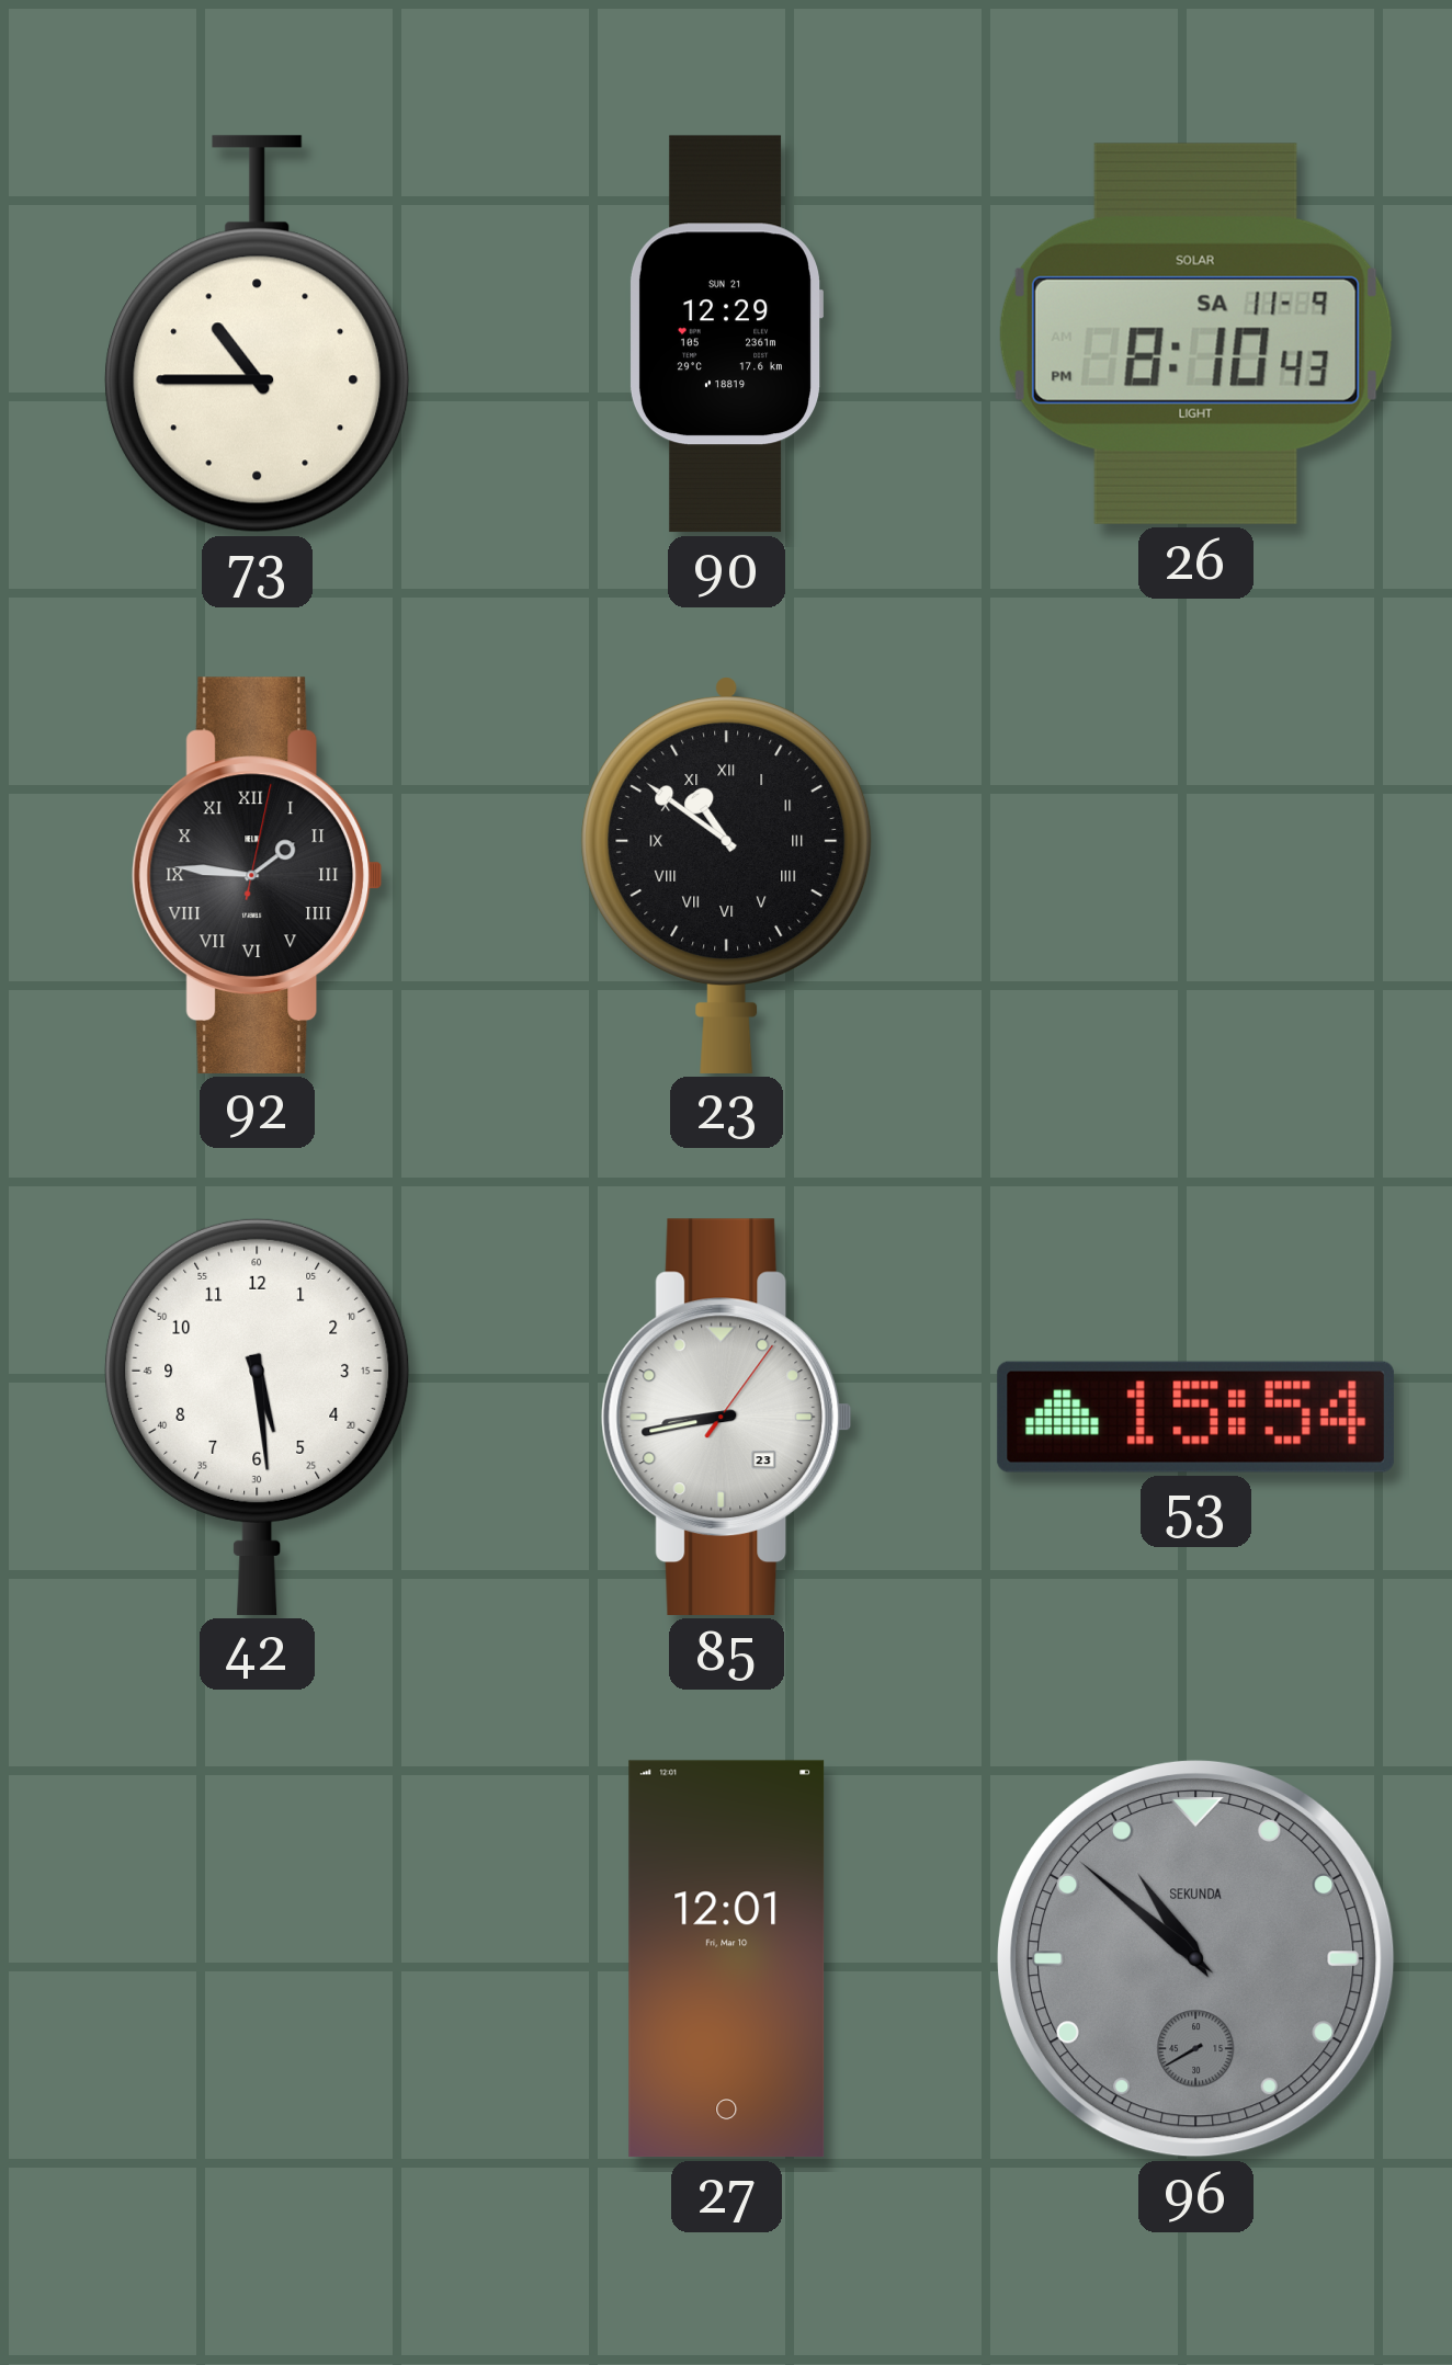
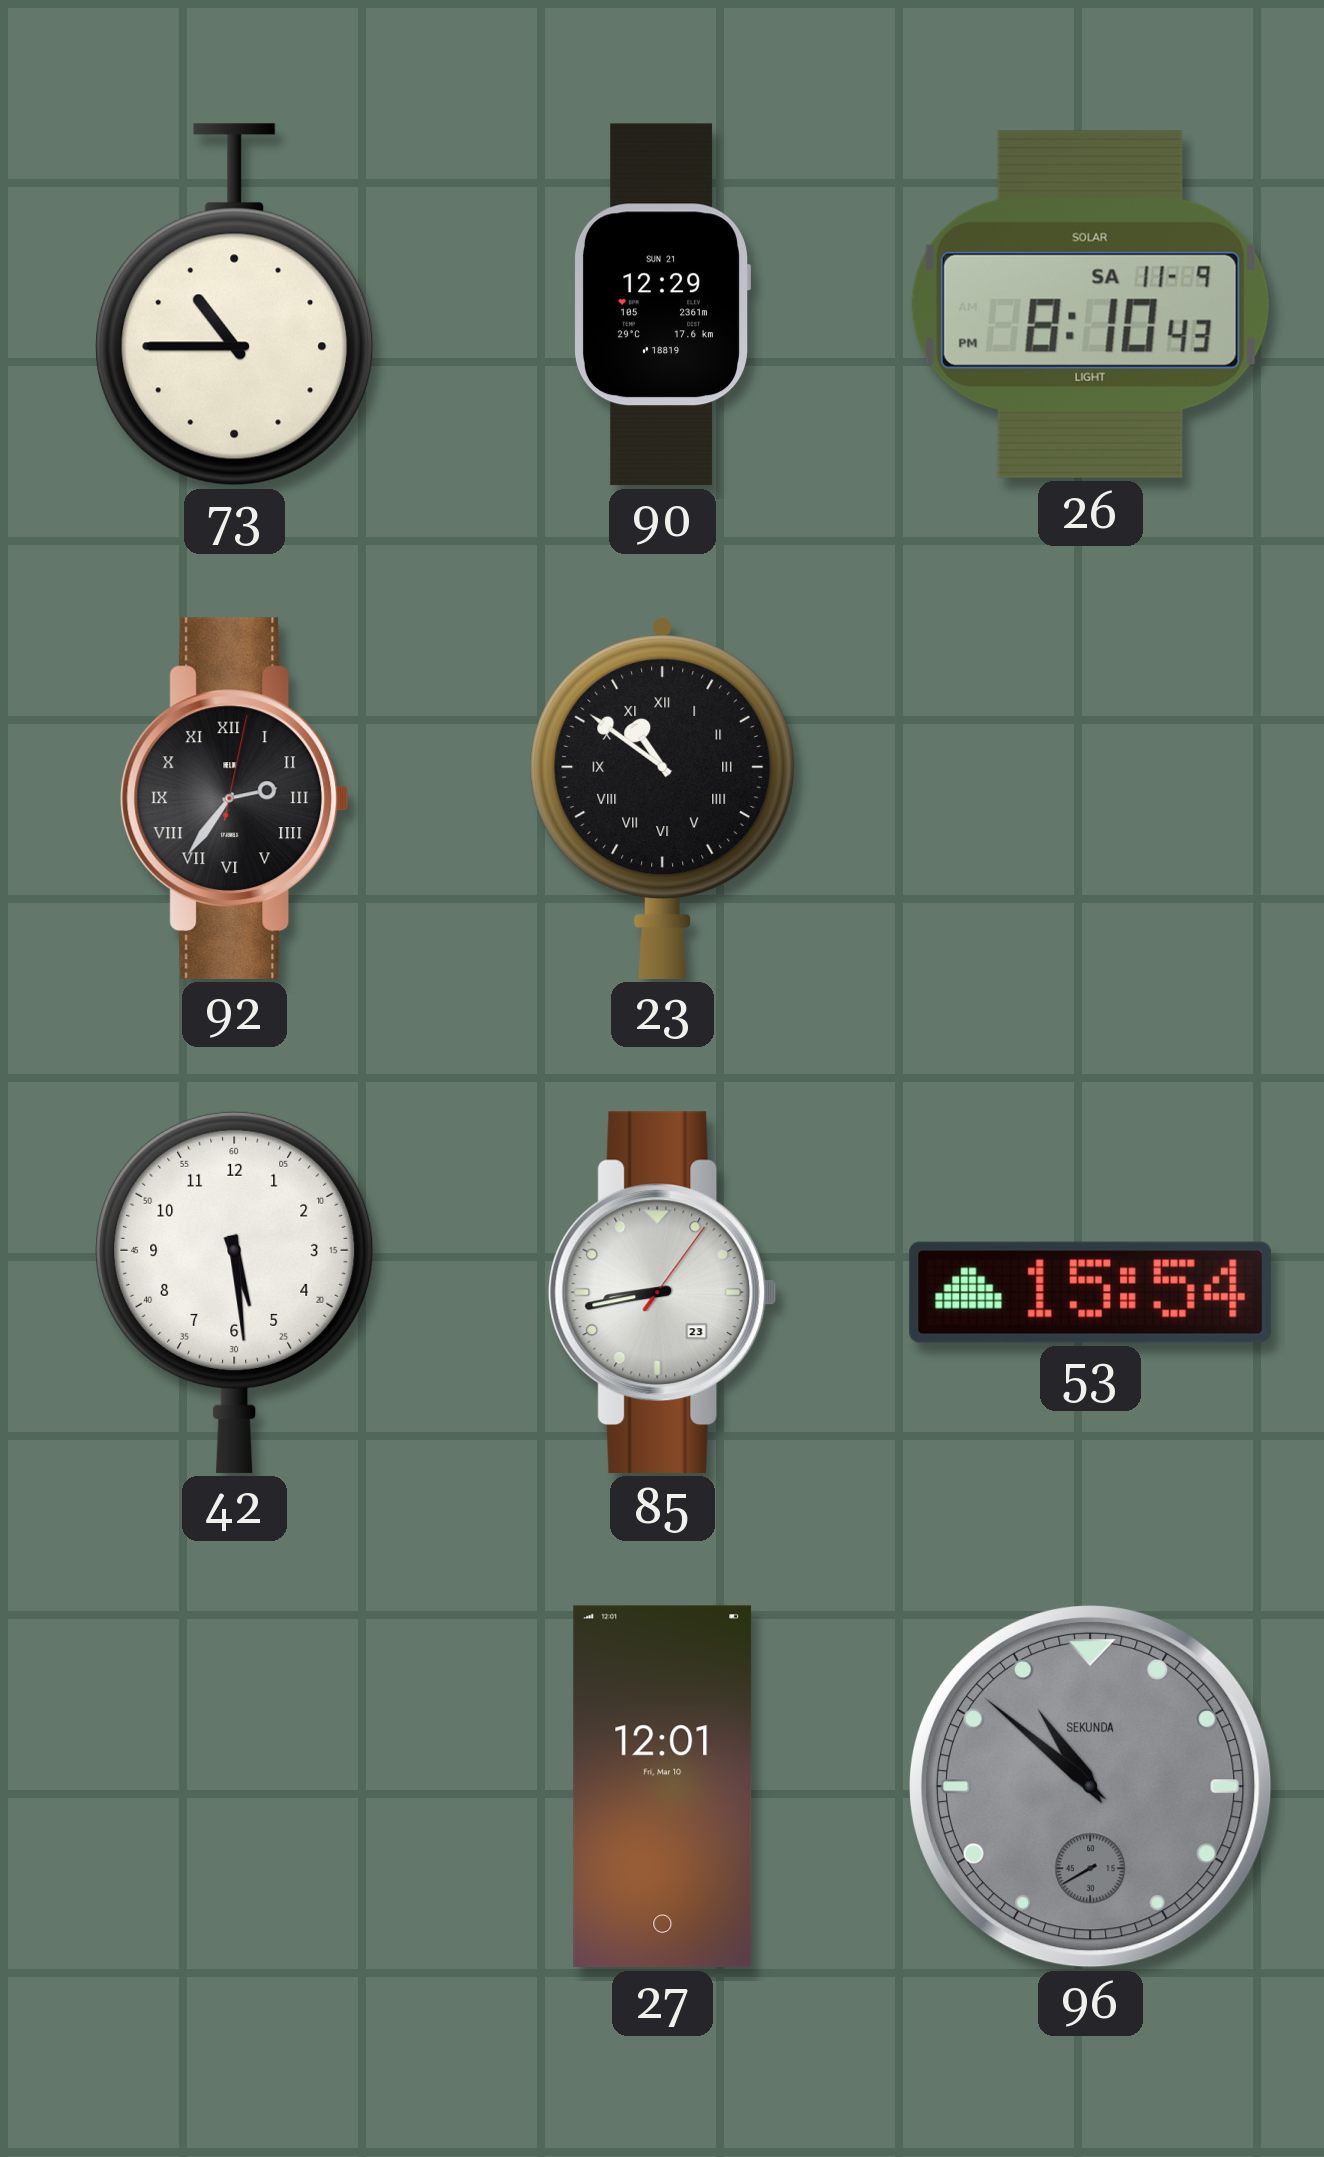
92: 1:46 -> 2:36
